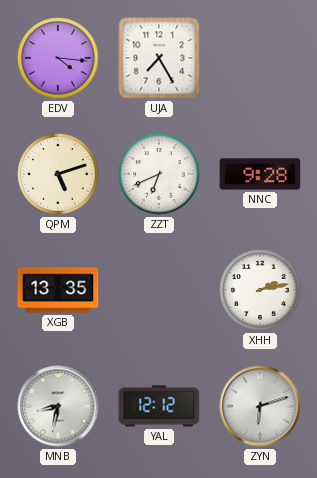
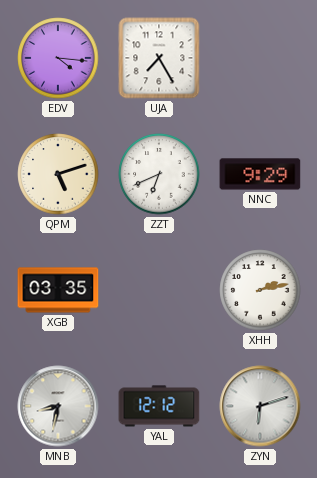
NNC: 9:28 -> 9:29
XGB: 13:35 -> 03:35
